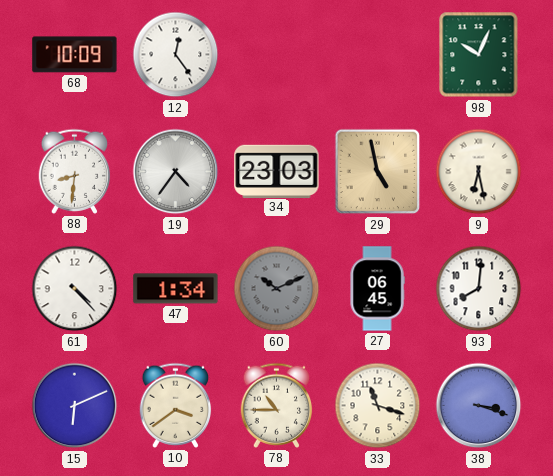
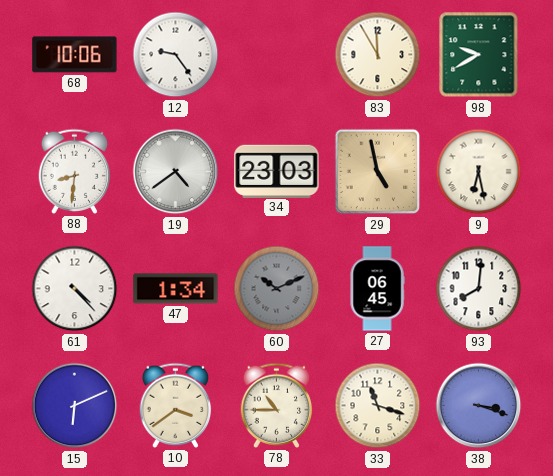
68: 10:09 -> 10:06
12: 12:24 -> 9:24
83: none -> 11:55
98: 10:04 -> 9:40
19: 4:36 -> 4:39
